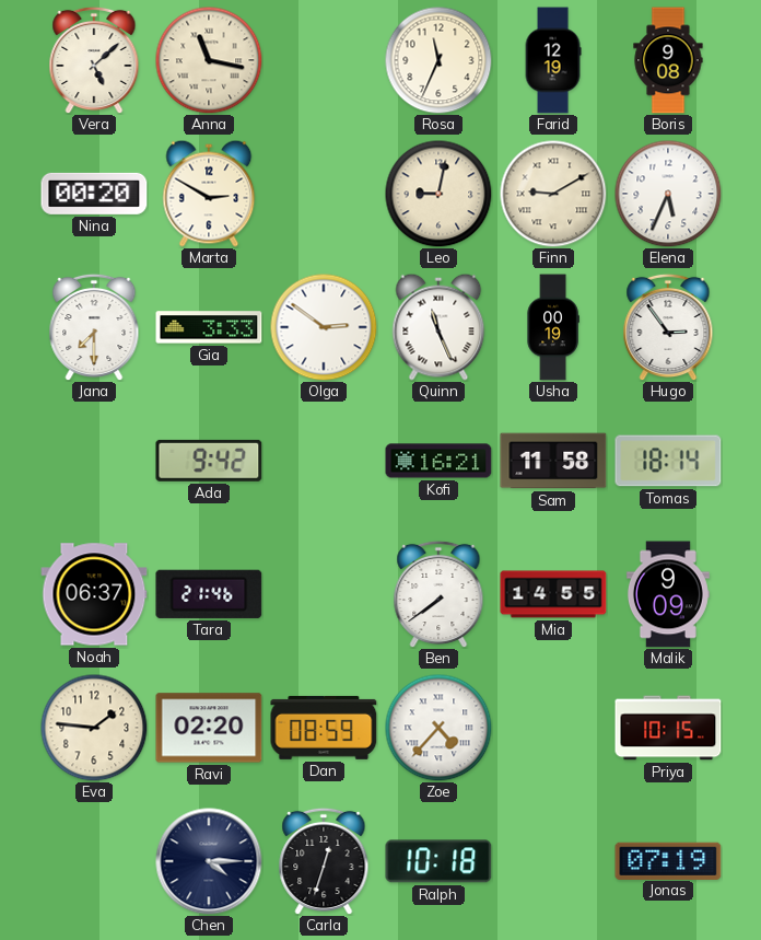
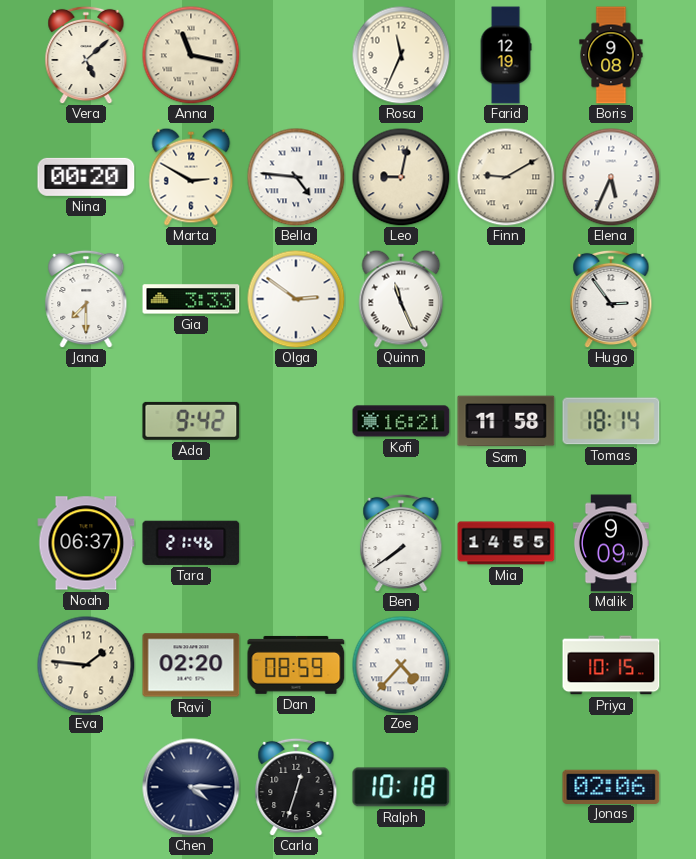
Bella: none -> 4:46
Usha: 00:19 -> none
Jonas: 07:19 -> 02:06
